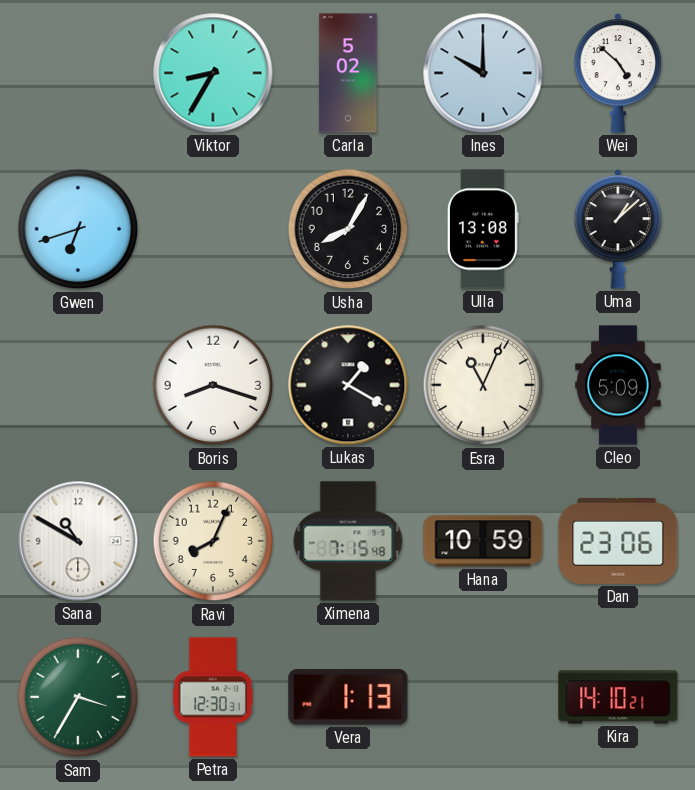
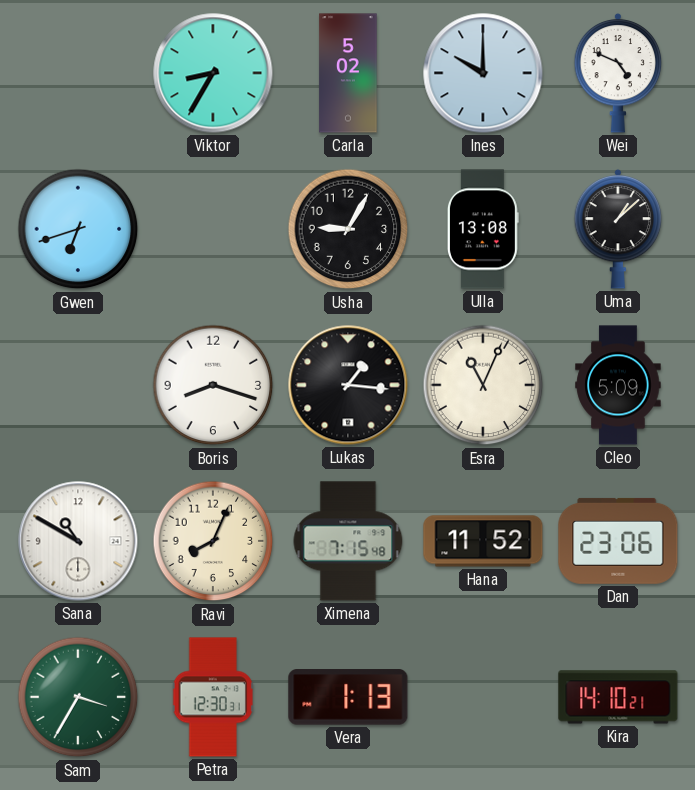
Wei: 4:52 -> 4:49
Usha: 8:05 -> 9:05
Lukas: 1:20 -> 1:16
Hana: 10:59 -> 11:52
